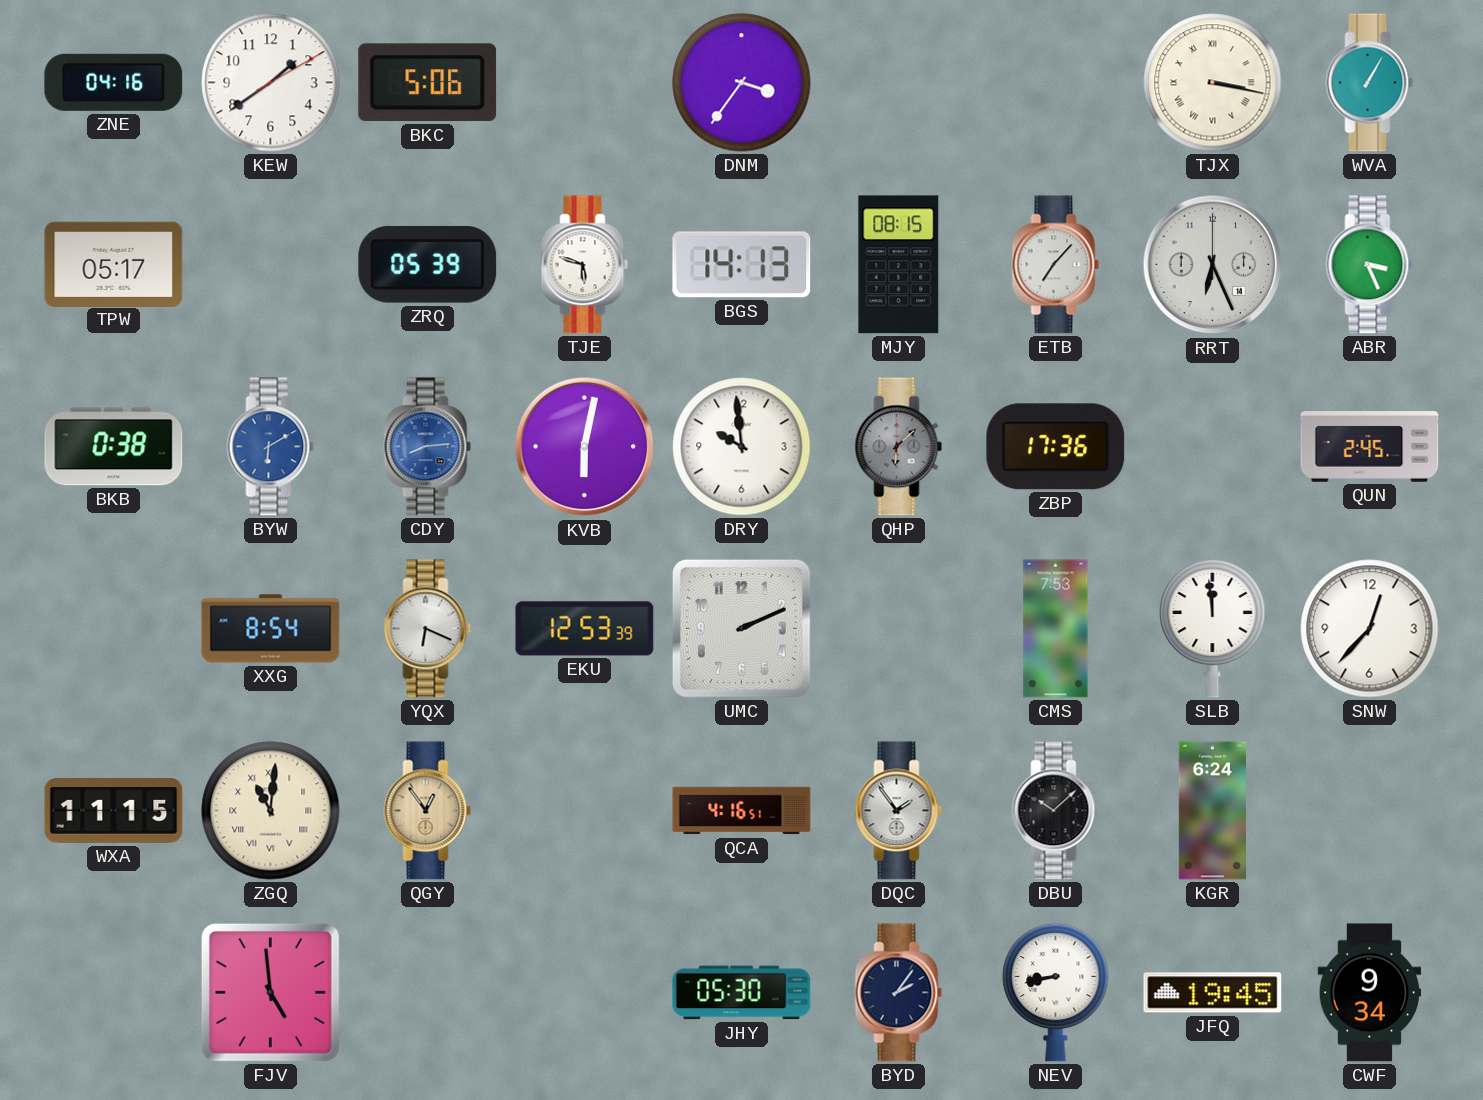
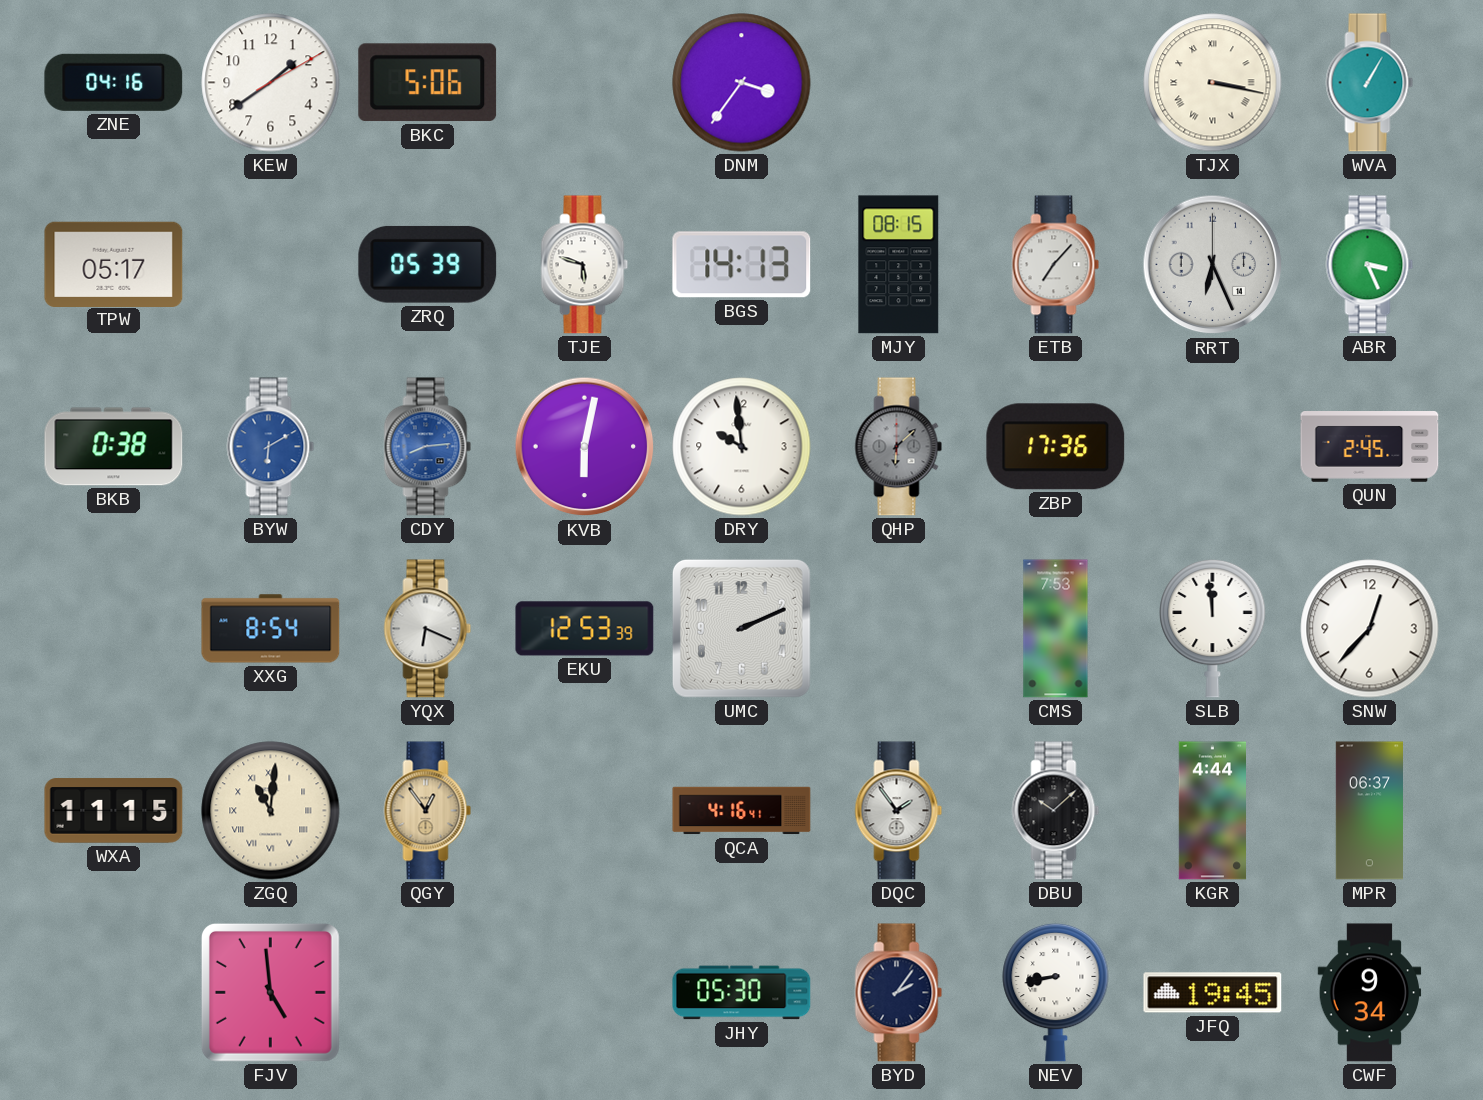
QCA: 4:16:51 -> 4:16:41
KGR: 6:24 -> 4:44
MPR: none -> 06:37
